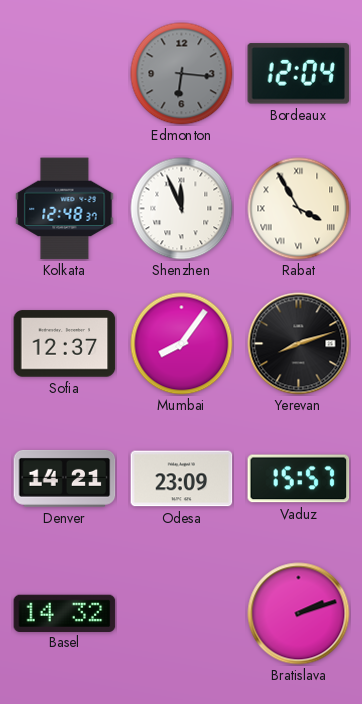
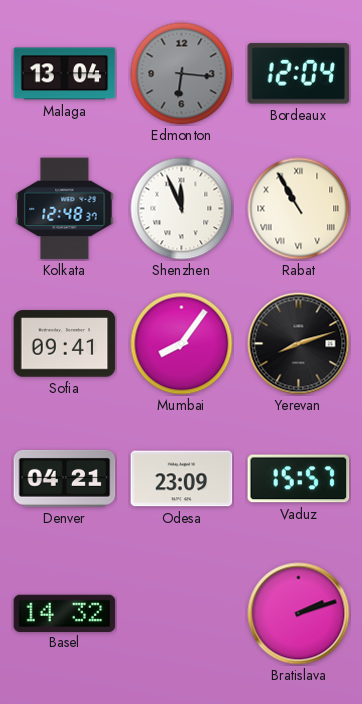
Malaga: none -> 13:04
Rabat: 3:55 -> 10:55
Sofia: 12:37 -> 09:41
Denver: 14:21 -> 04:21
